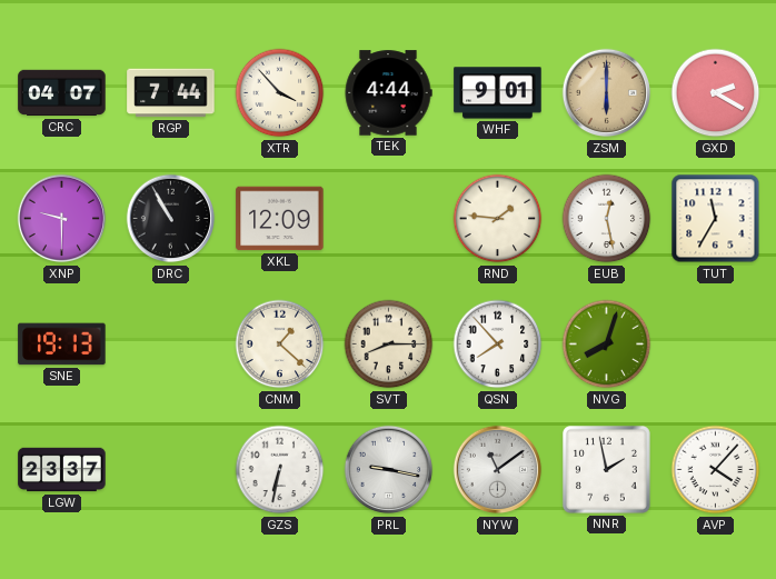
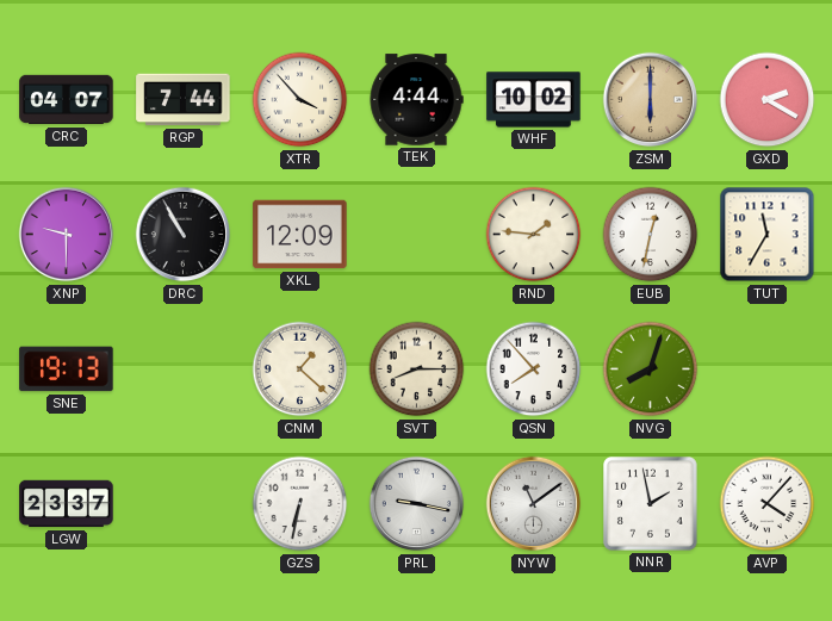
WHF: 9:01 -> 10:02
EUB: 12:28 -> 12:32
